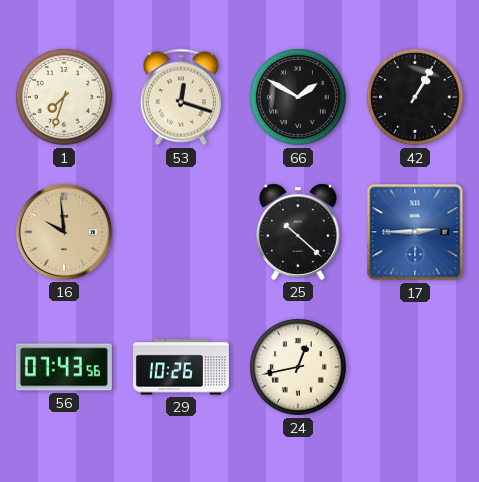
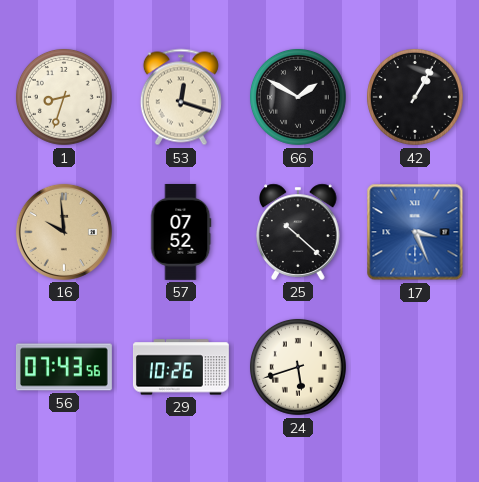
1: 7:33 -> 8:33
57: none -> 07:52
17: 2:45 -> 3:26
24: 12:43 -> 5:42
